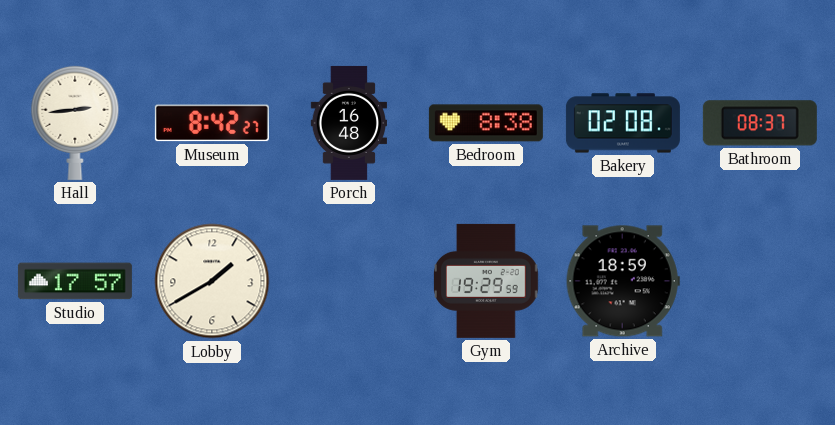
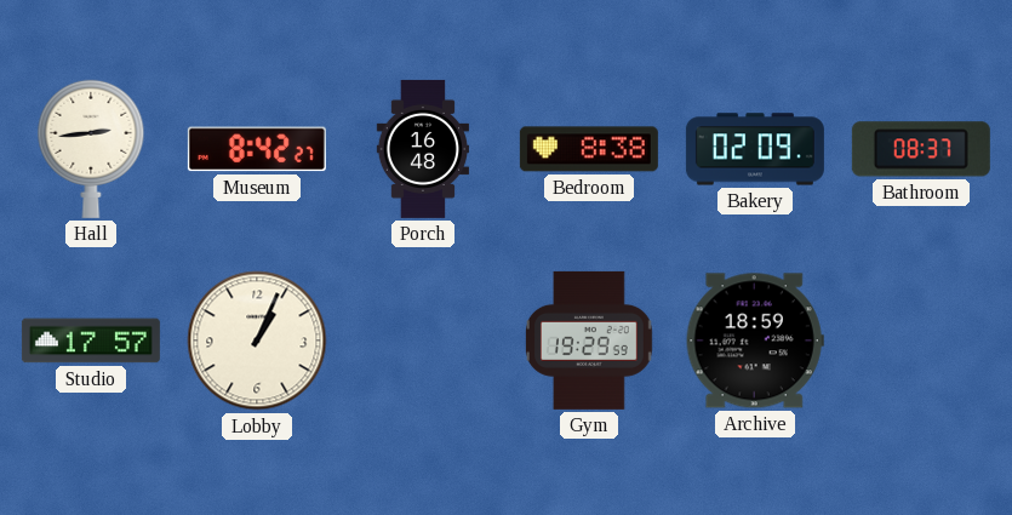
Bakery: 02:08 -> 02:09
Lobby: 1:40 -> 1:04
